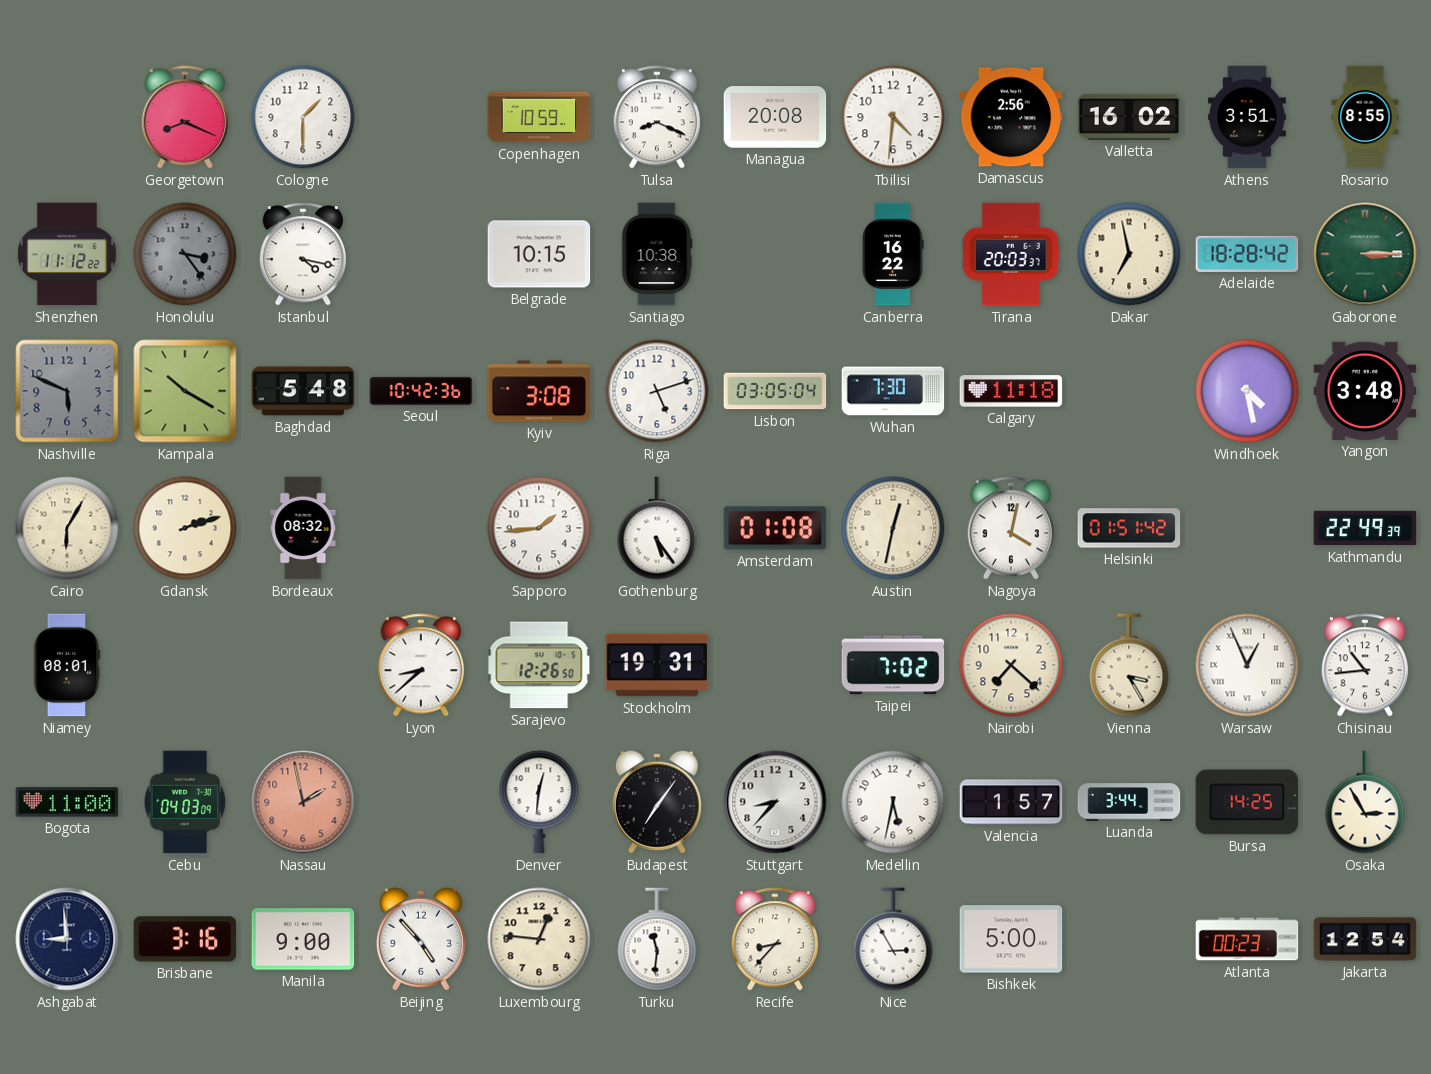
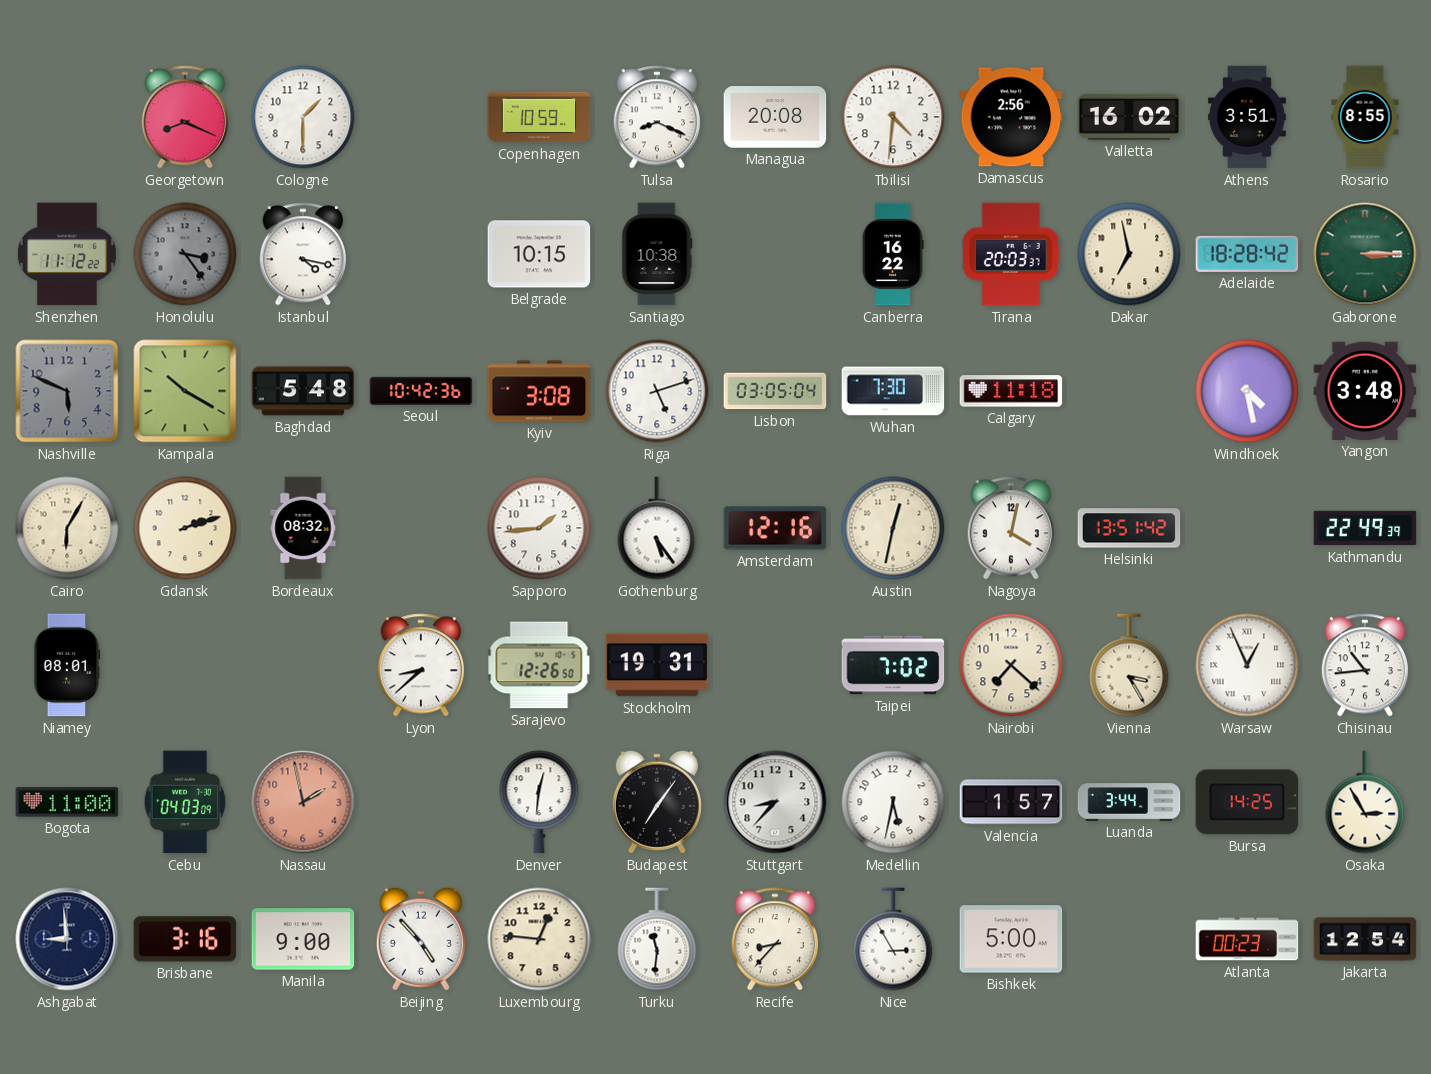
Amsterdam: 01:08 -> 12:16
Helsinki: 01:51 -> 13:51
